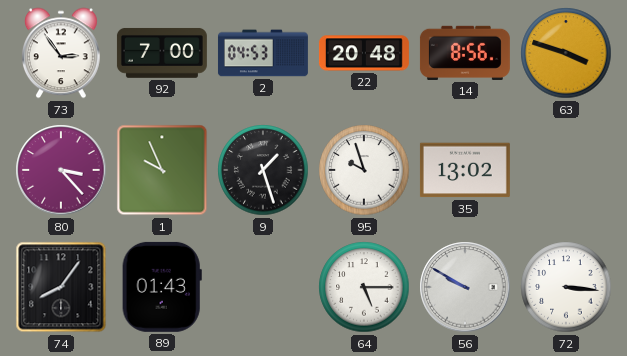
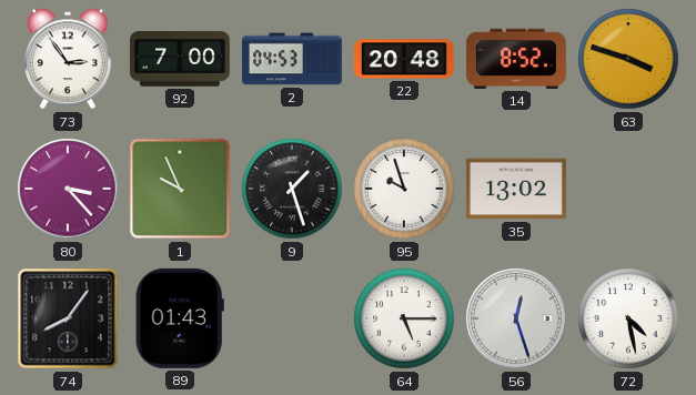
14: 8:56 -> 8:52
56: 9:50 -> 12:27
72: 3:16 -> 4:28
